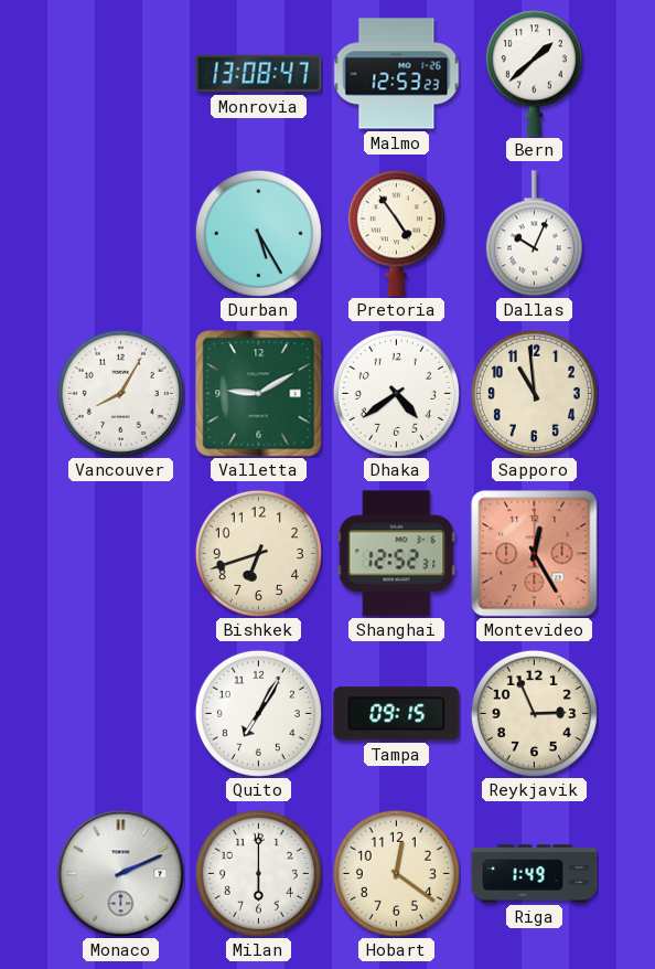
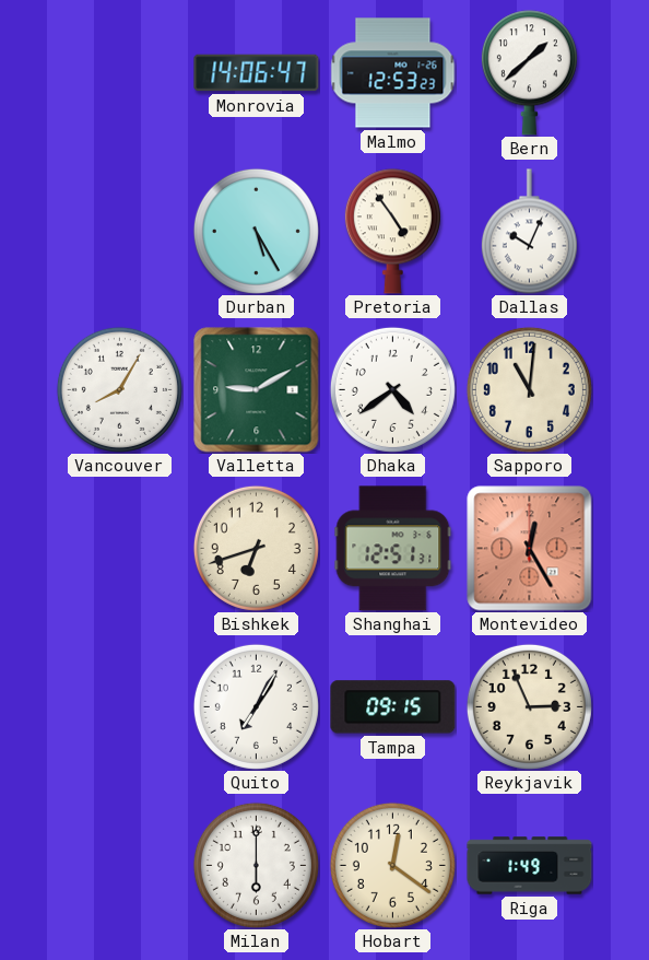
Monrovia: 13:08 -> 14:06
Sapporo: 10:59 -> 11:01
Shanghai: 12:52 -> 12:51
Monaco: 2:11 -> none
